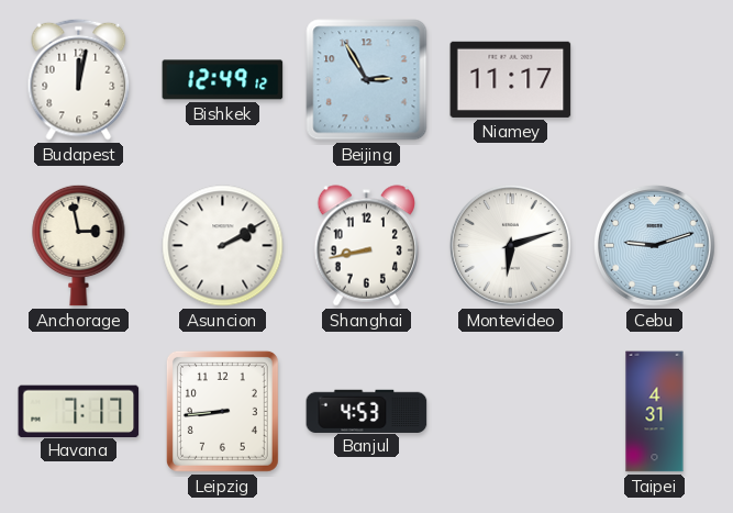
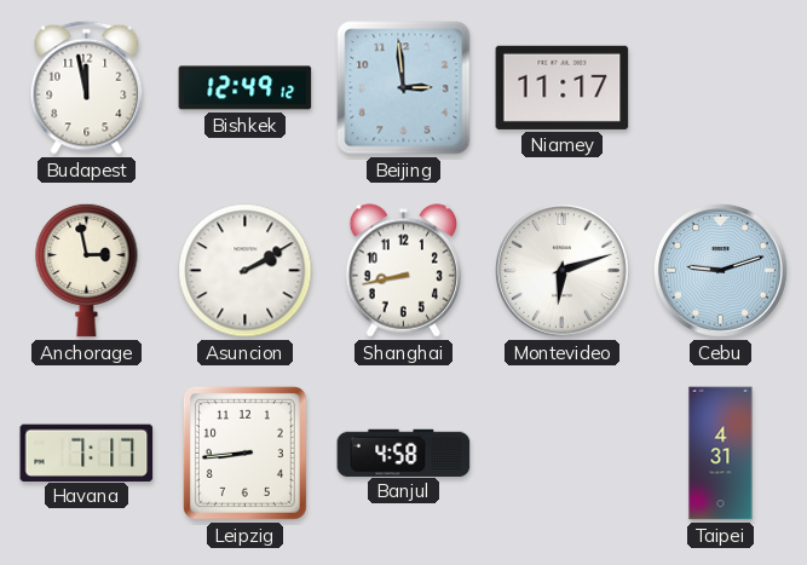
Budapest: 12:02 -> 11:58
Beijing: 2:55 -> 2:59
Banjul: 4:53 -> 4:58
